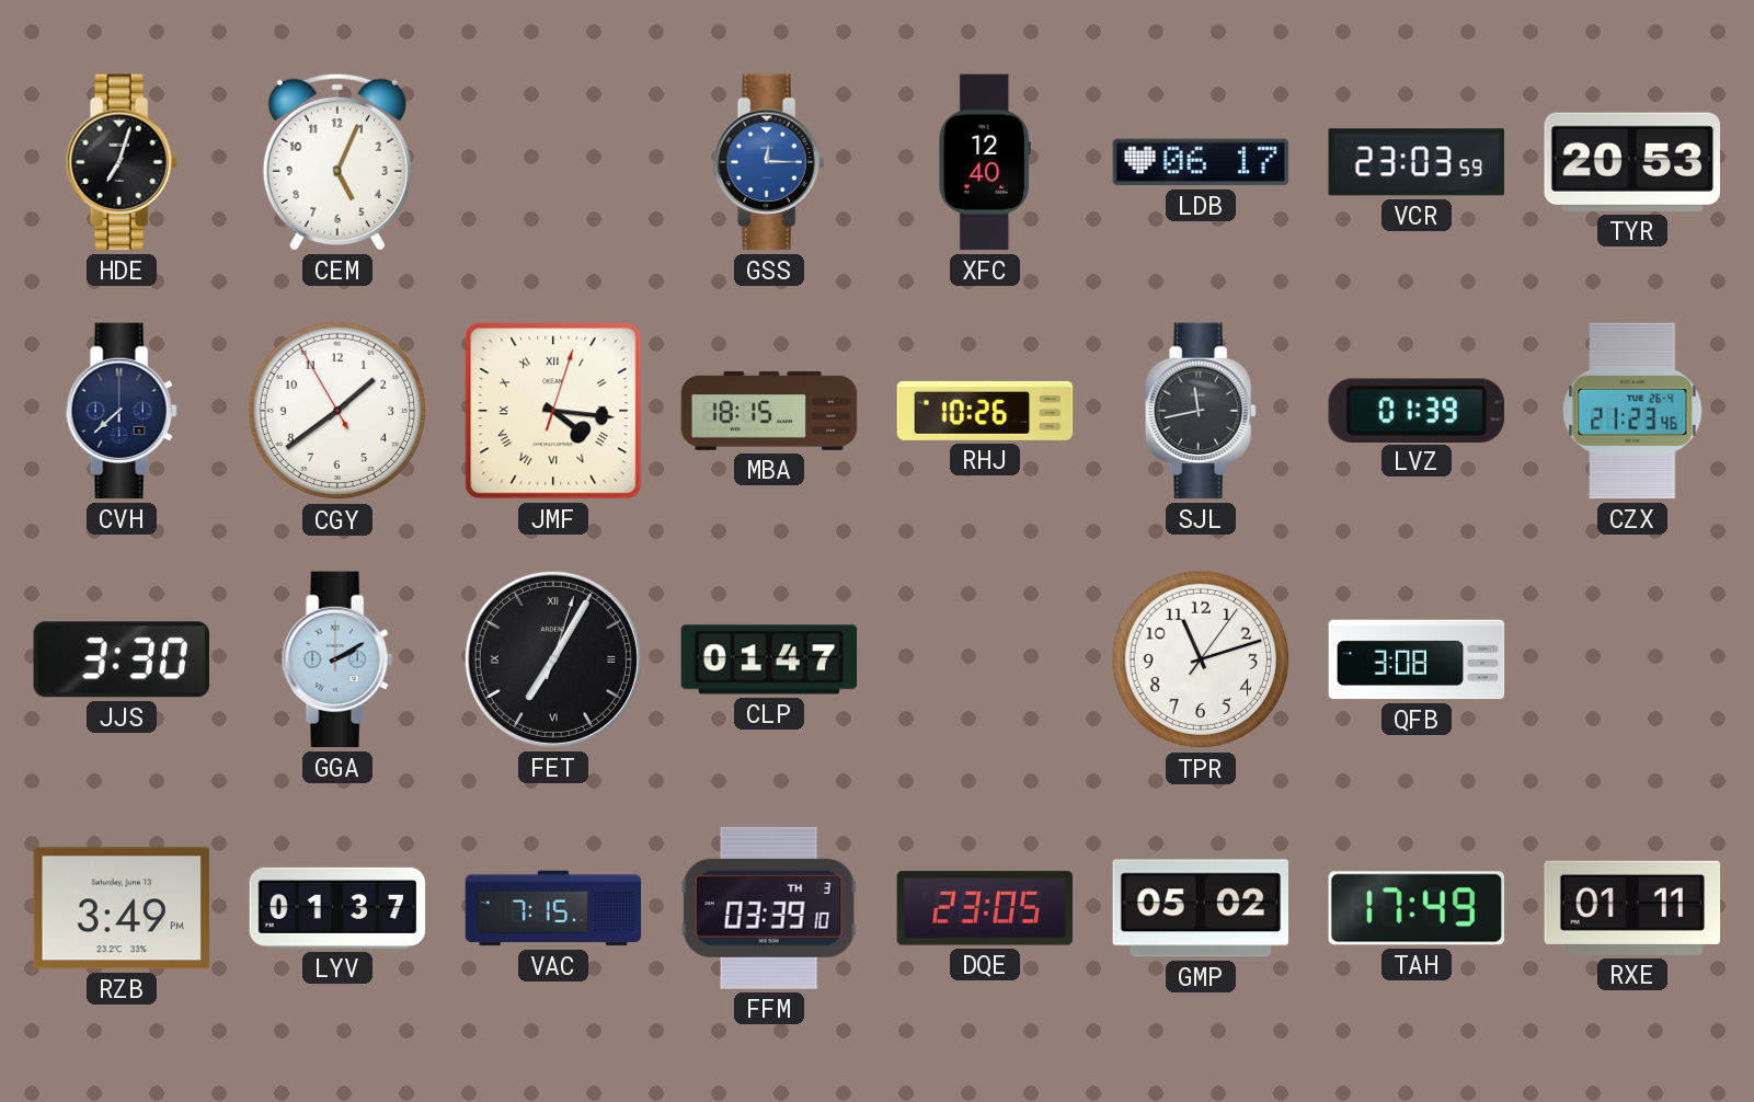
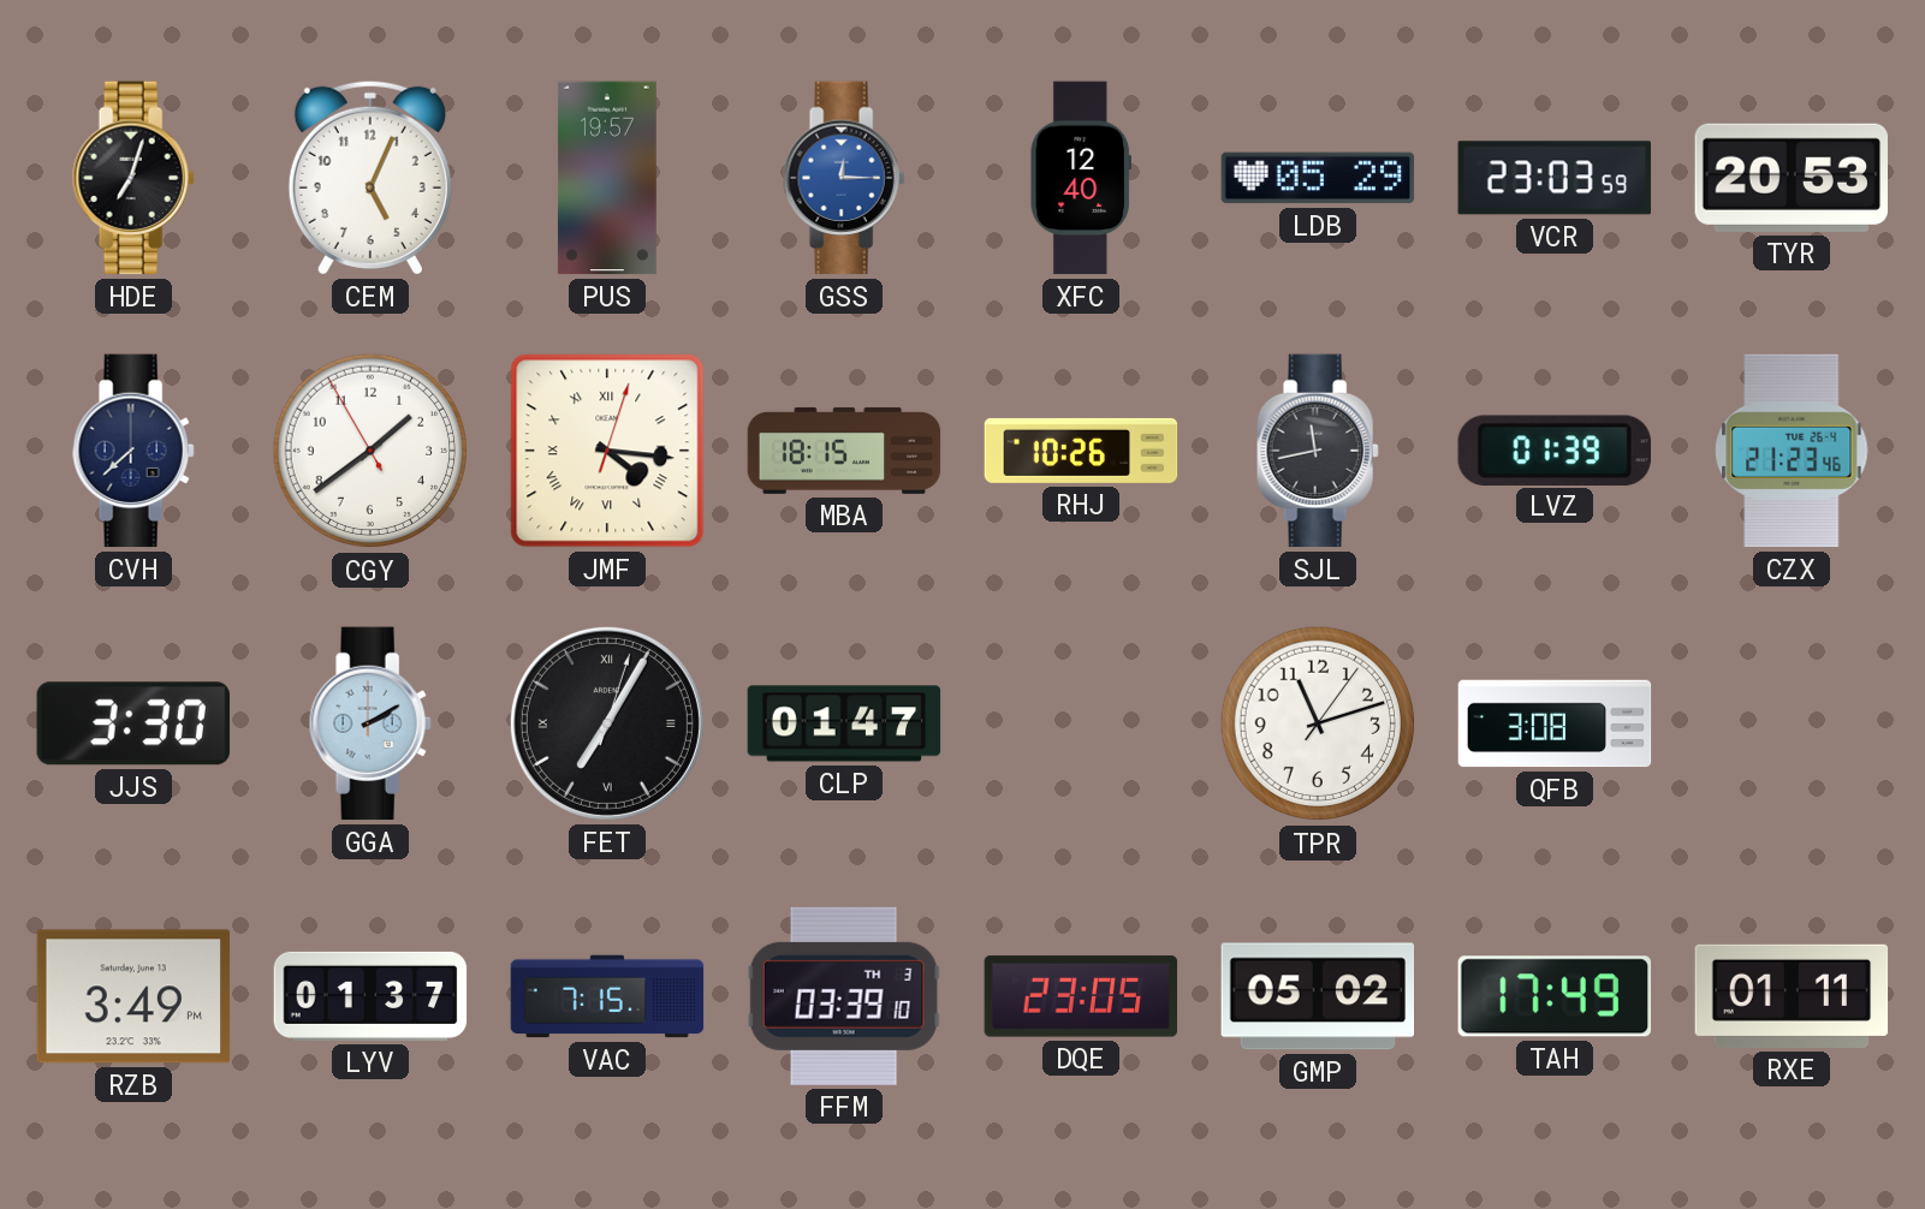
PUS: none -> 19:57
LDB: 06:17 -> 05:29
